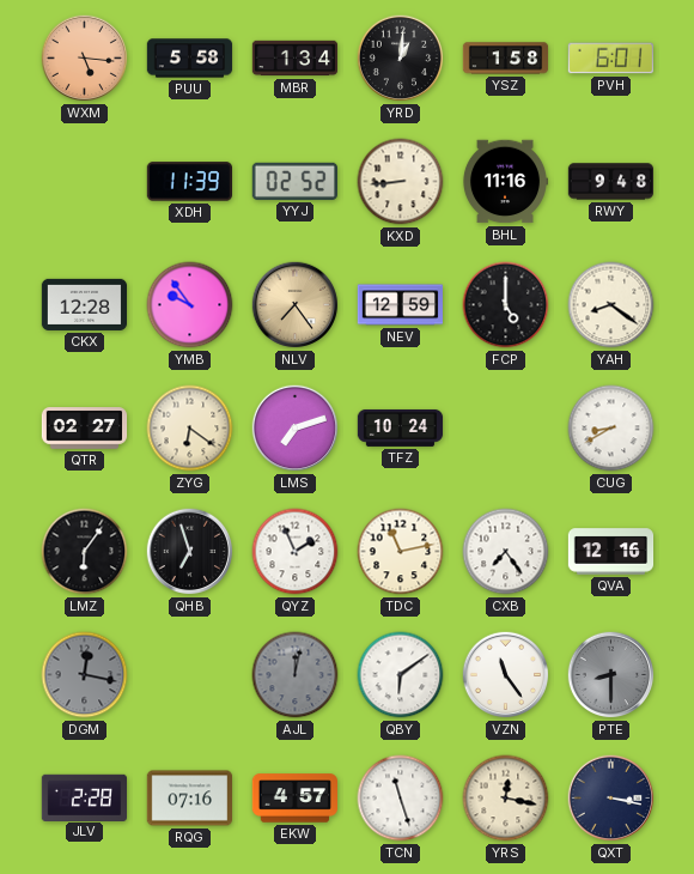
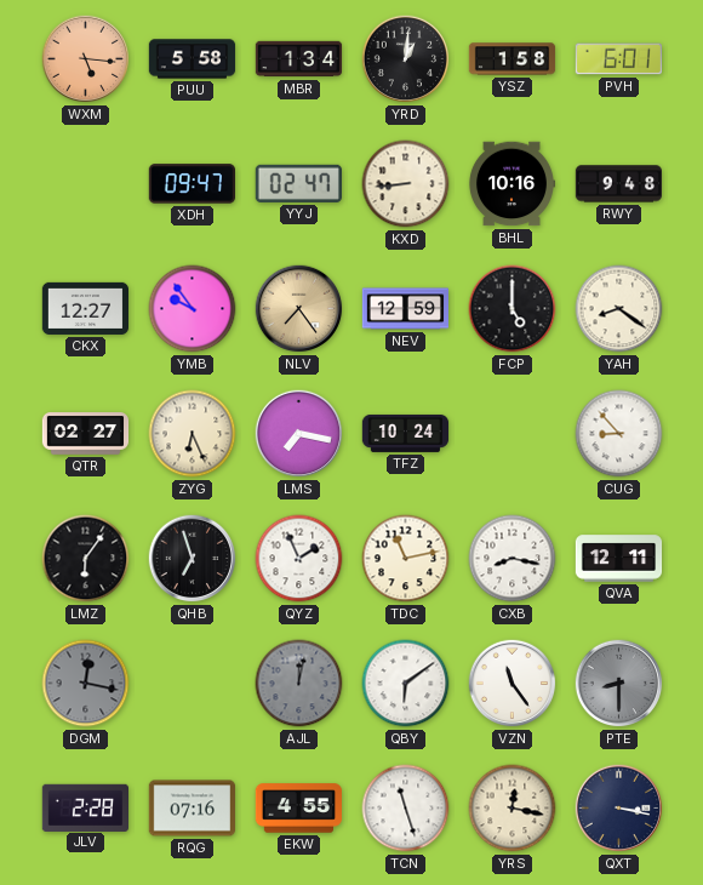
XDH: 11:39 -> 09:47
YYJ: 02:52 -> 02:47
BHL: 11:16 -> 10:16
CKX: 12:28 -> 12:27
ZYG: 6:21 -> 6:26
LMS: 7:12 -> 7:17
CUG: 8:40 -> 8:53
CXB: 7:24 -> 8:17
QVA: 12:16 -> 12:11
EKW: 4:57 -> 4:55
